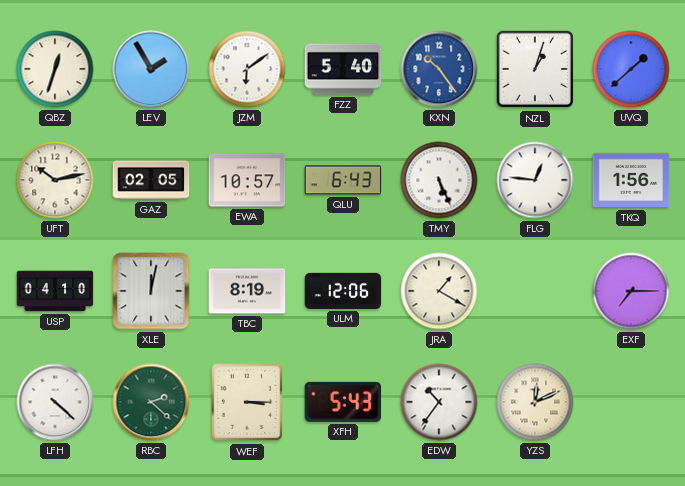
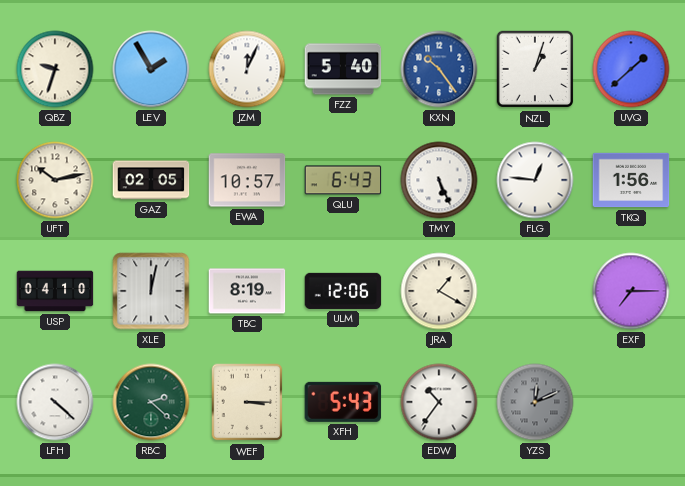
QBZ: 12:33 -> 9:33
JZM: 6:09 -> 12:04
YZS dial: cream -> grey
